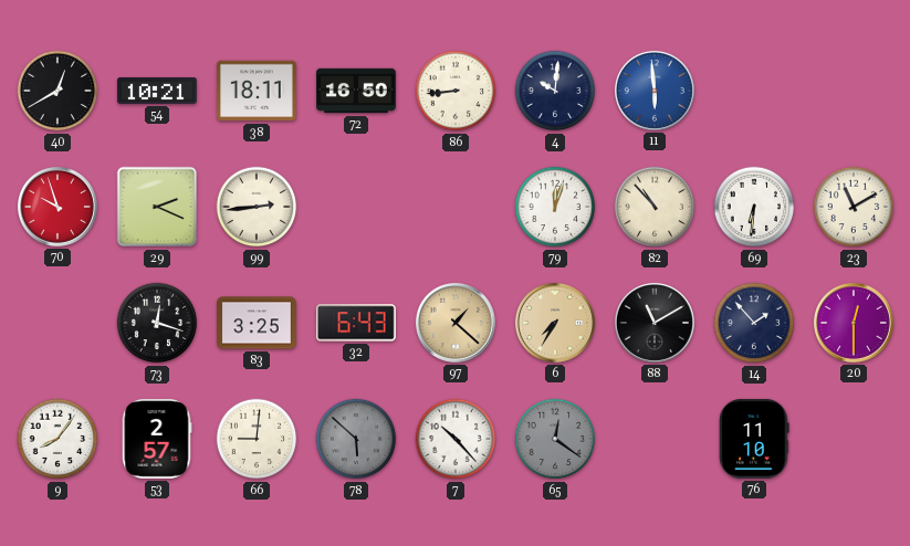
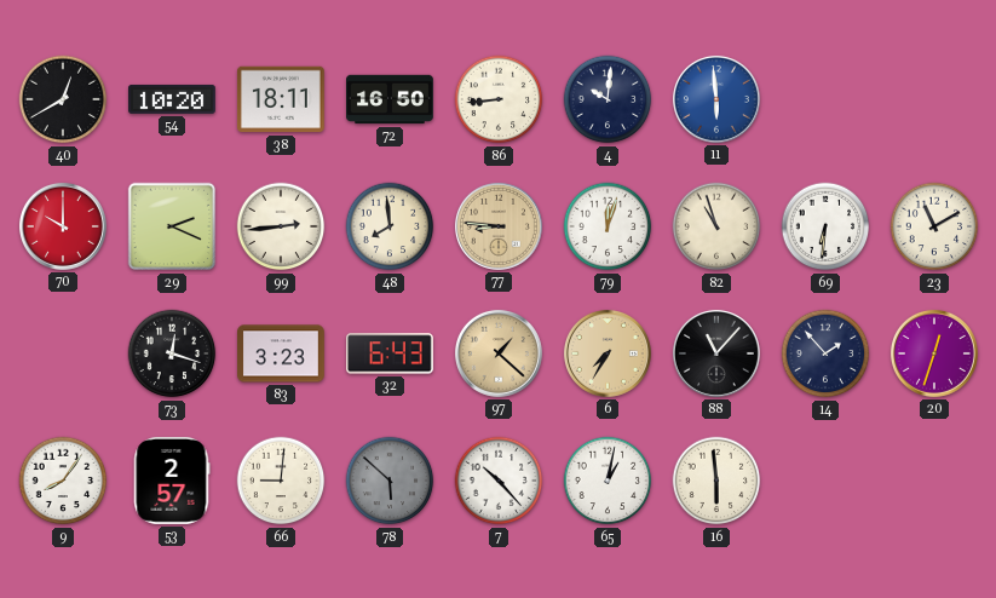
54: 10:21 -> 10:20
70: 9:57 -> 10:00
48: none -> 7:59
77: none -> 8:46
82: 10:53 -> 10:57
83: 3:25 -> 3:23
88: 11:10 -> 11:07
20: 12:30 -> 12:33
65: 12:21 -> 1:02
65 dial: grey -> white
16: none -> 5:59
76: 11:10 -> none
